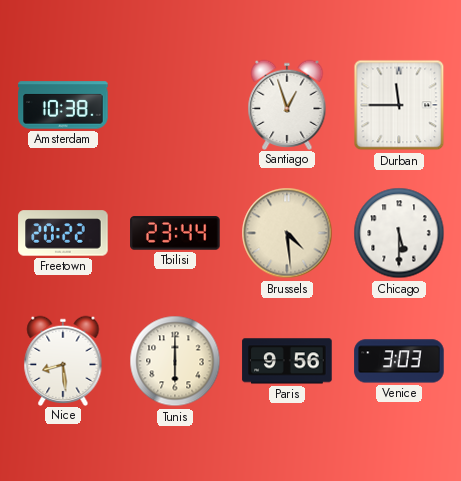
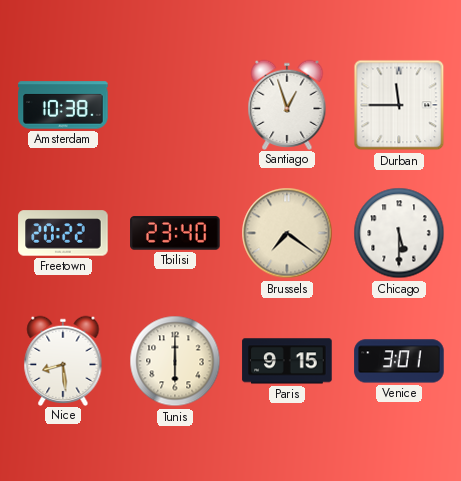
Tbilisi: 23:44 -> 23:40
Brussels: 4:29 -> 7:21
Paris: 9:56 -> 9:15
Venice: 3:03 -> 3:01
